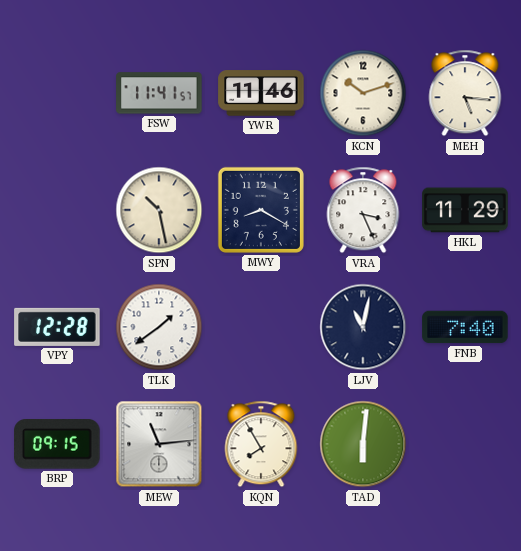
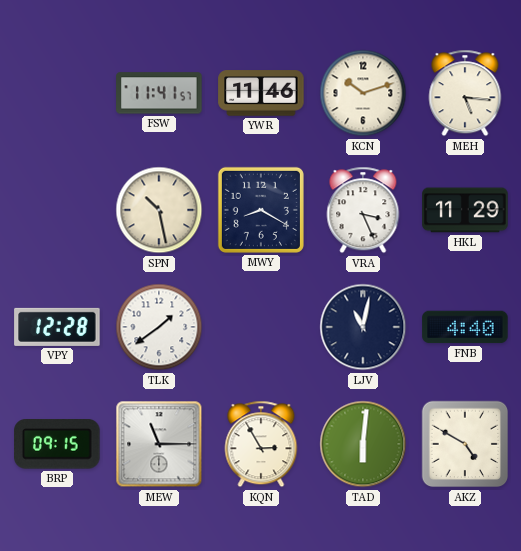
FNB: 7:40 -> 4:40
MEW: 11:14 -> 11:15
KQN: 7:55 -> 2:55
AKZ: none -> 4:50
